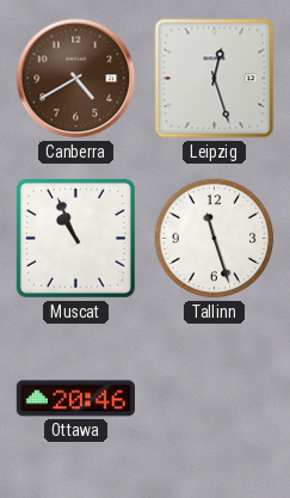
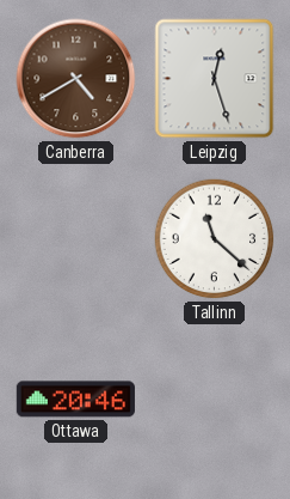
Muscat: 10:56 -> none
Tallinn: 11:27 -> 11:22
